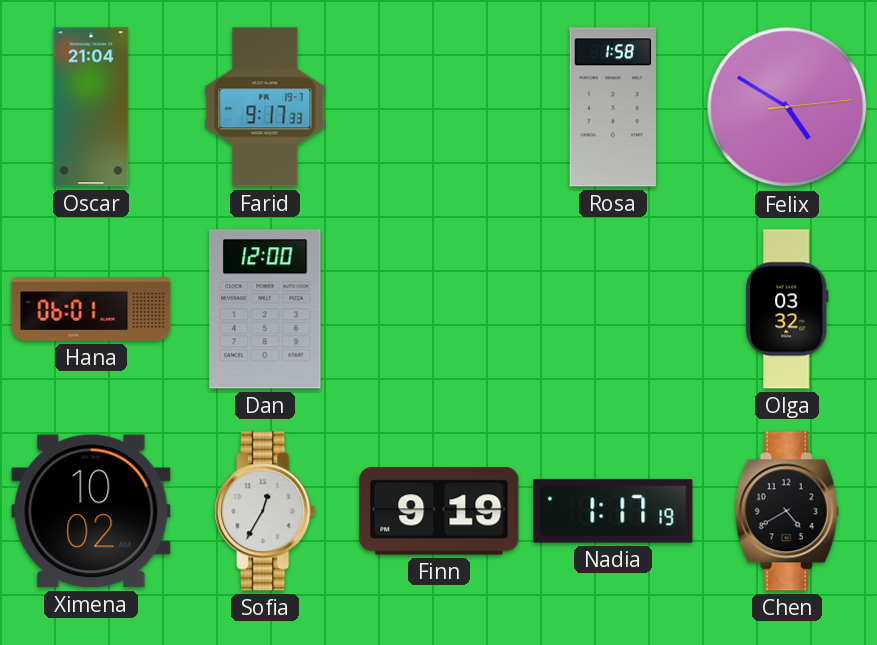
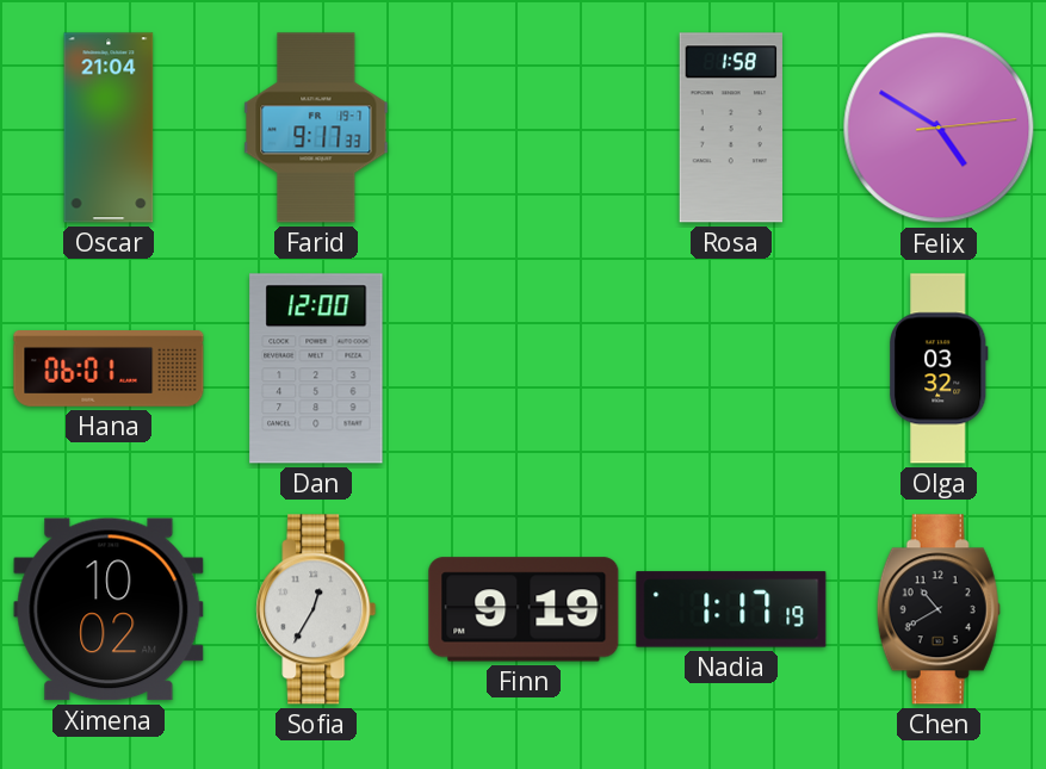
Chen: 4:40 -> 10:40
